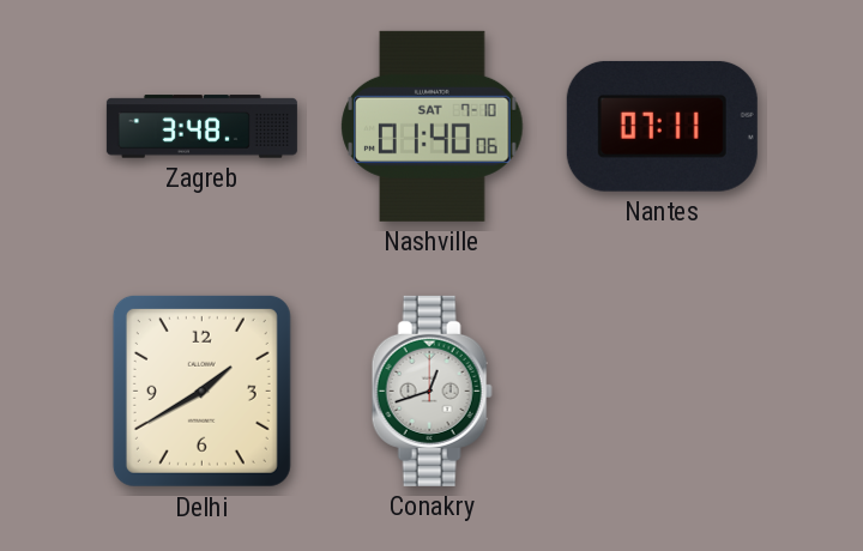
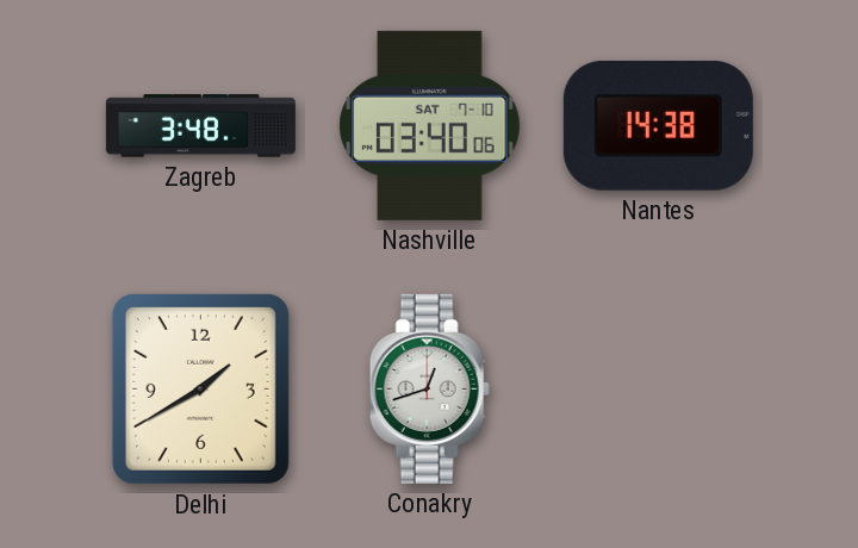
Nashville: 01:40 -> 03:40
Nantes: 07:11 -> 14:38
